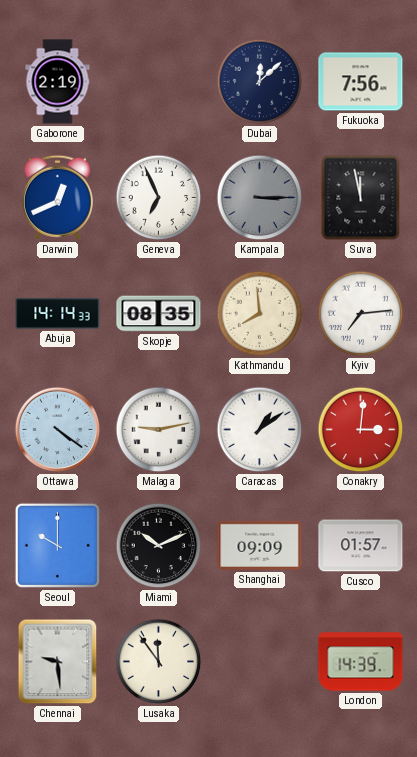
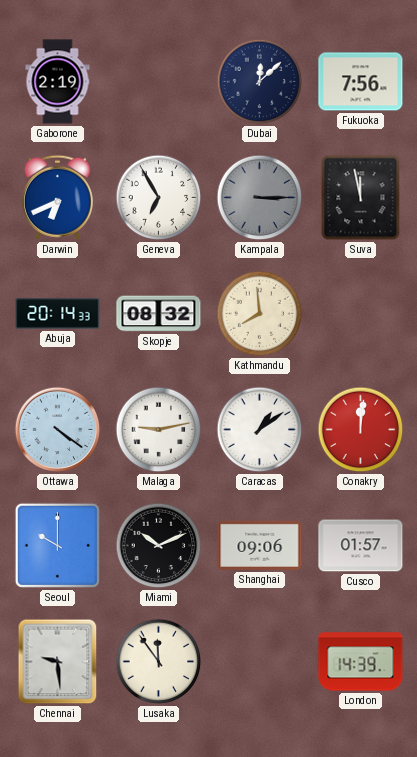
Darwin: 12:41 -> 6:41
Geneva: 6:56 -> 6:55
Abuja: 14:14 -> 20:14
Skopje: 08:35 -> 08:32
Kyiv: 7:14 -> none
Conakry: 3:01 -> 12:01
Shanghai: 09:09 -> 09:06
